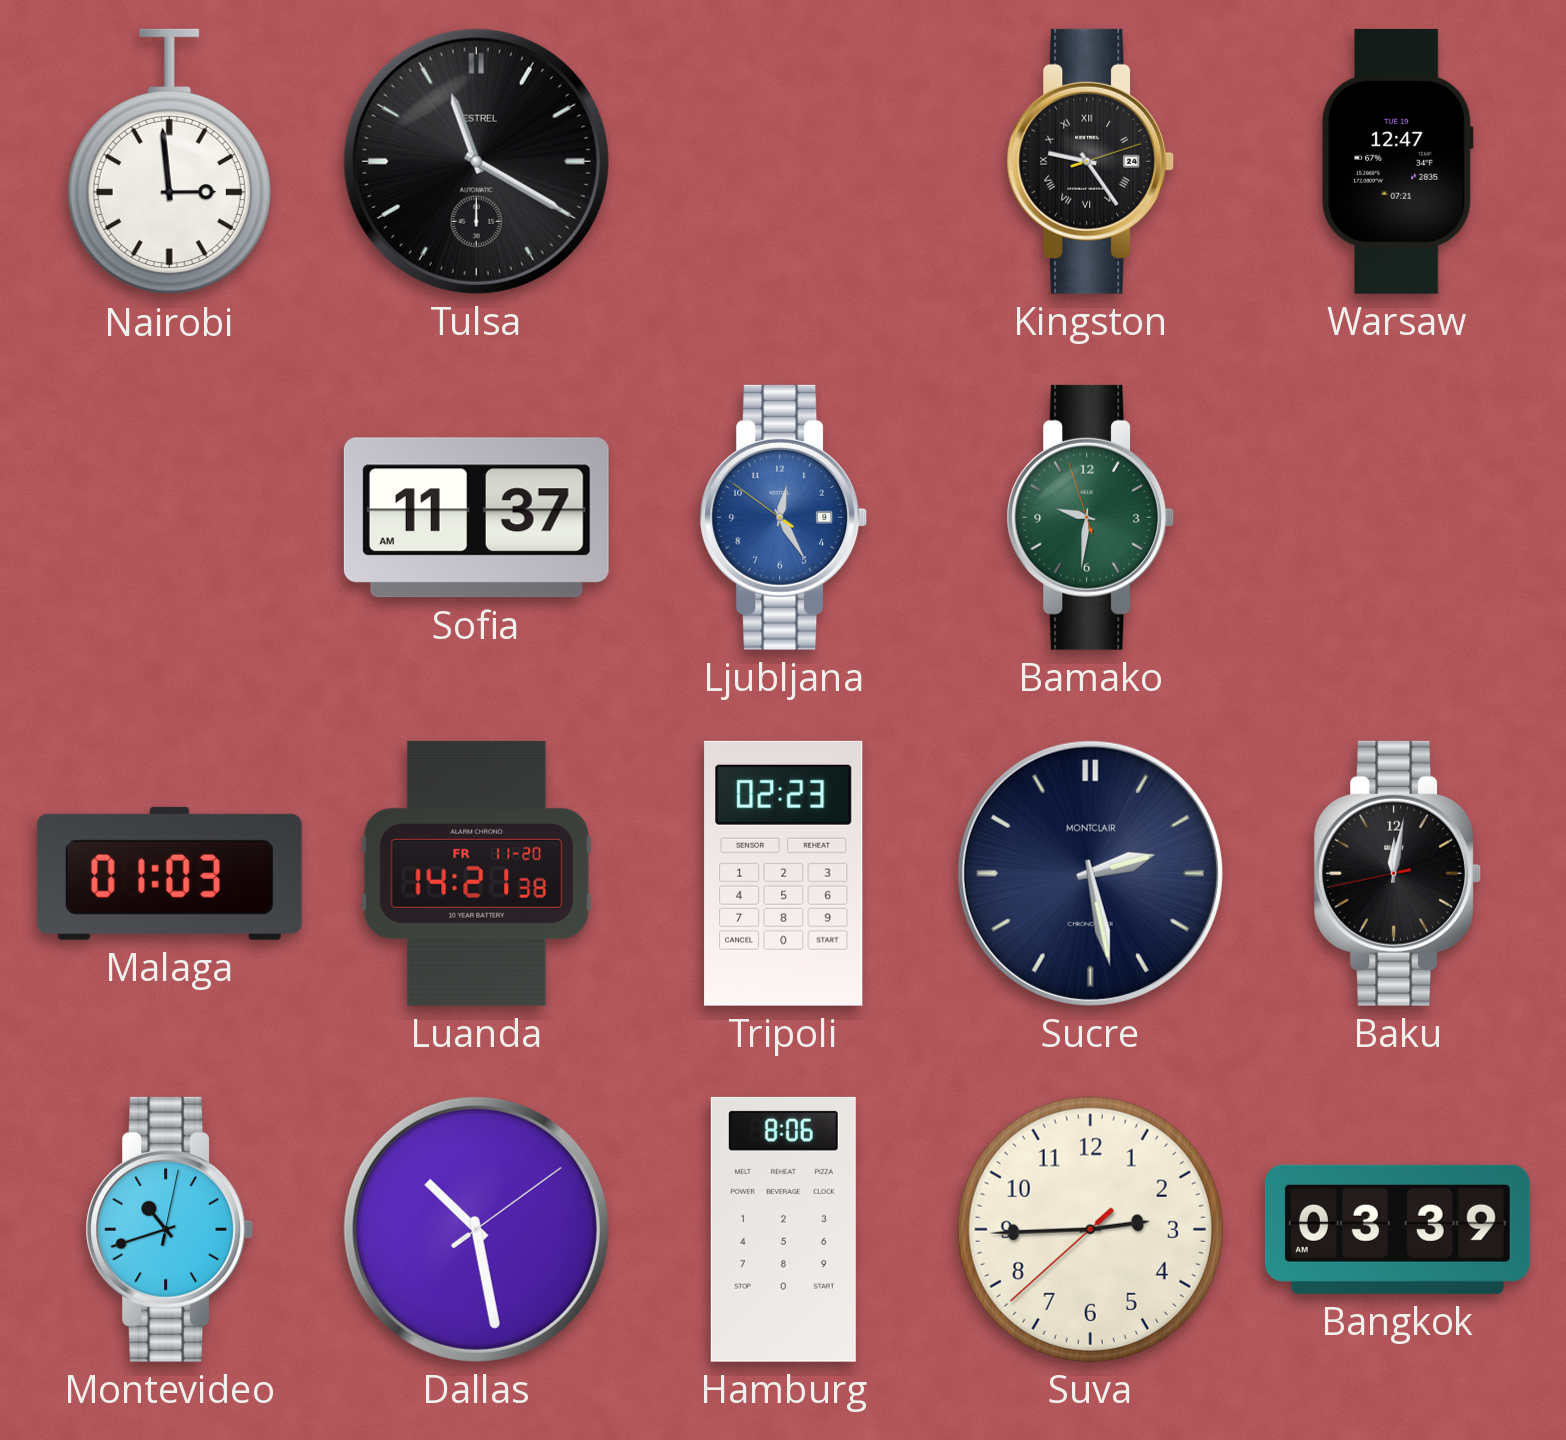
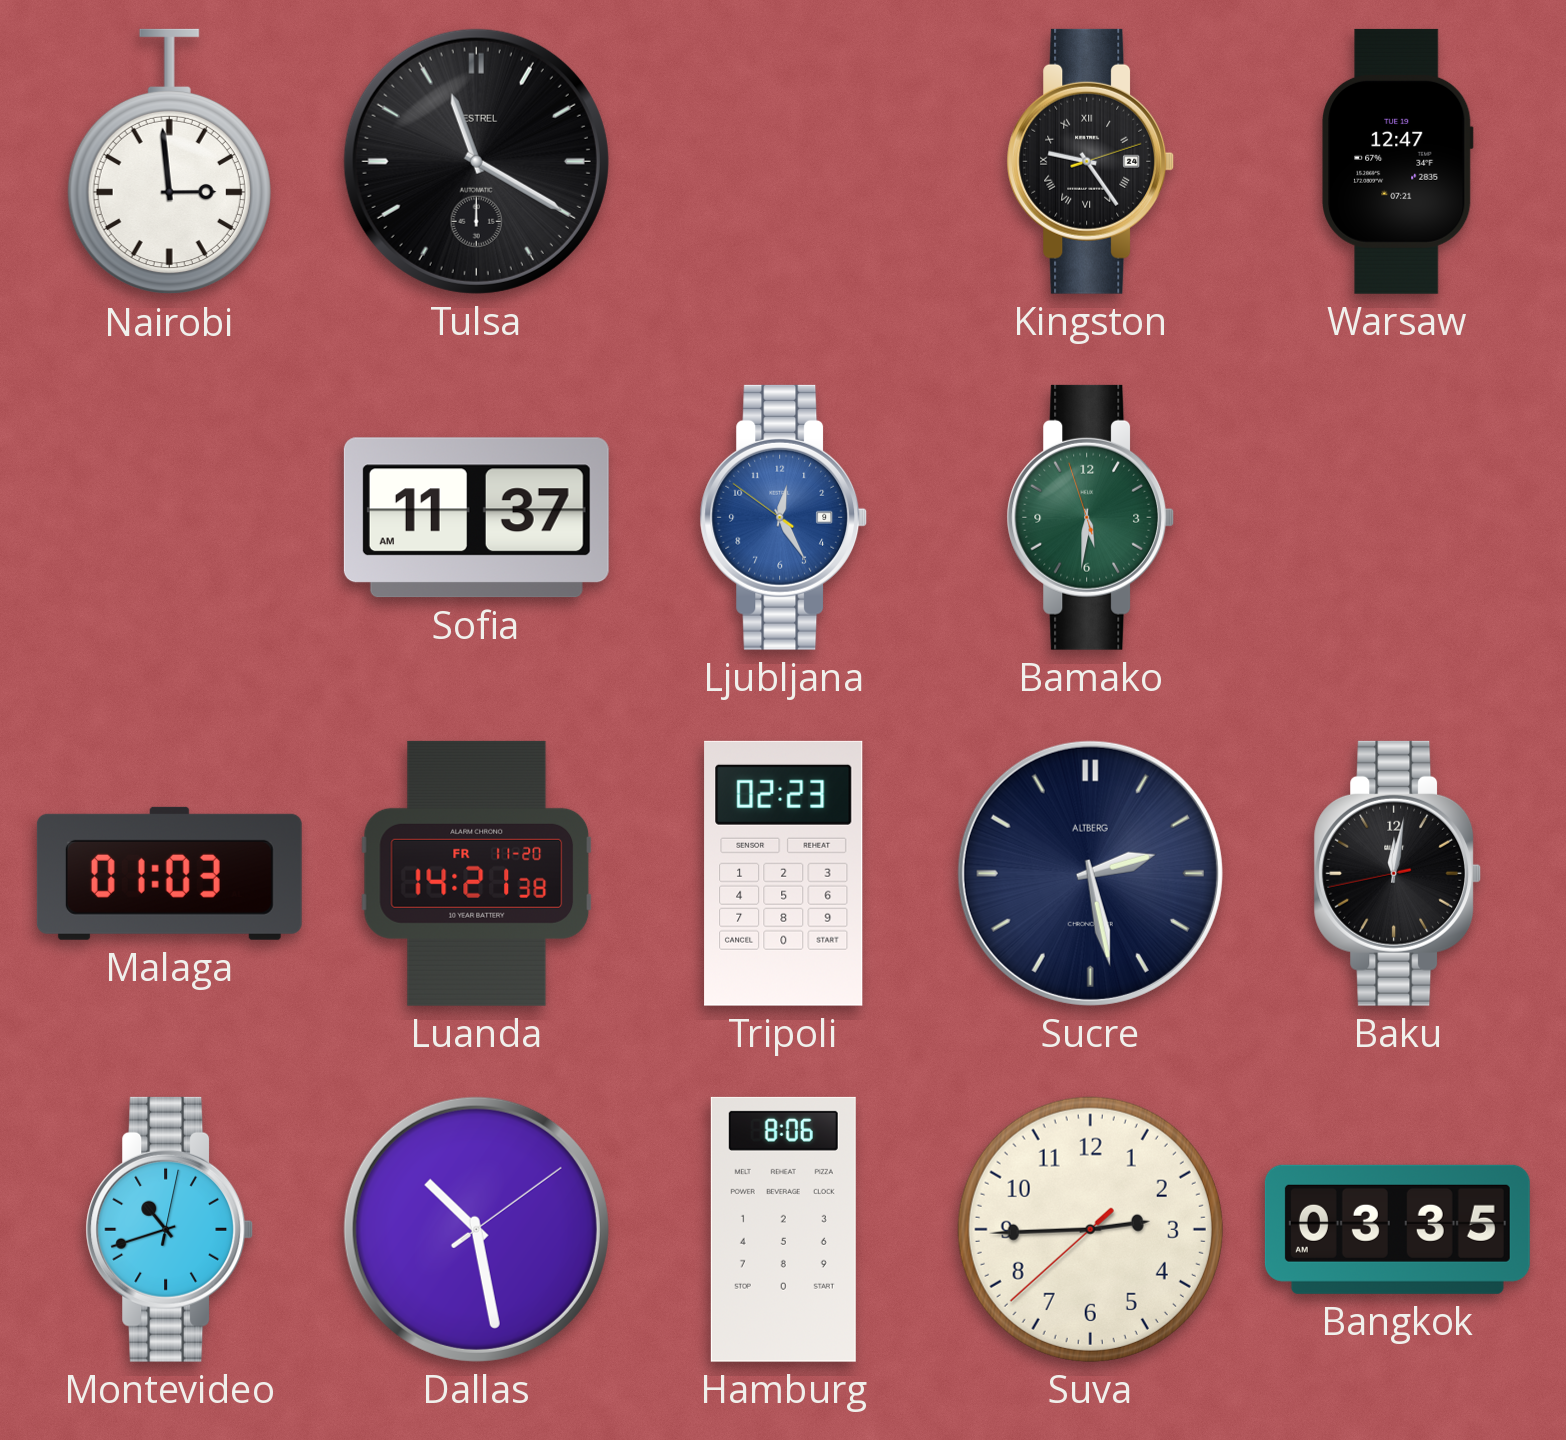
Bamako: 9:30 -> 5:30
Sucre brand: MONTCLAIR -> ALTBERG
Bangkok: 03:39 -> 03:35
